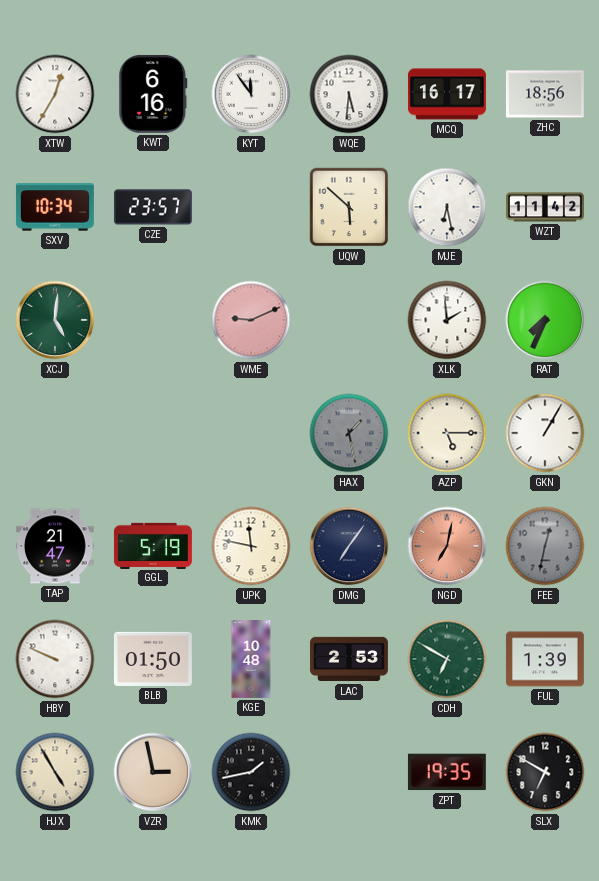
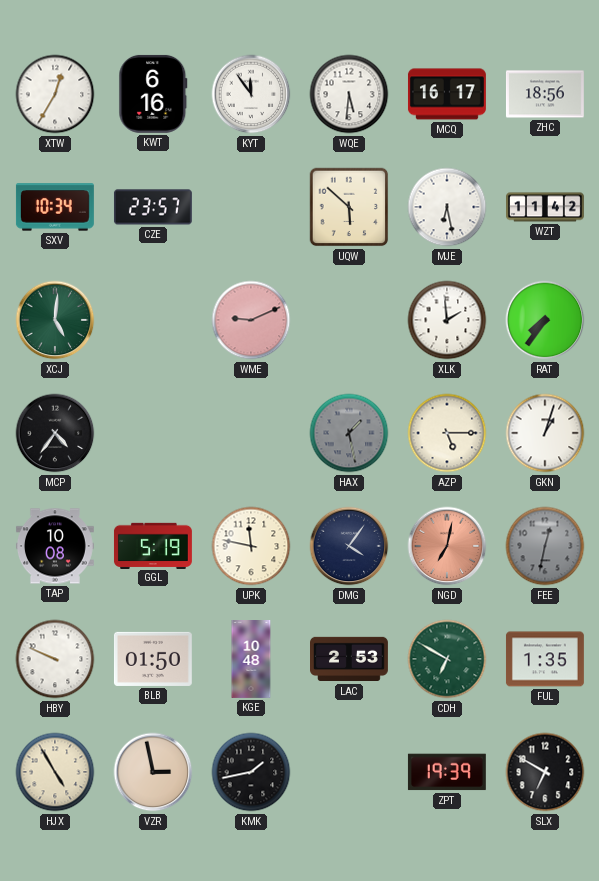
RAT: 7:34 -> 7:36
MCP: none -> 4:36
GKN: 1:05 -> 1:03
TAP: 21:47 -> 10:08
DMG: 7:06 -> 4:06
FUL: 1:39 -> 1:35
ZPT: 19:35 -> 19:39
